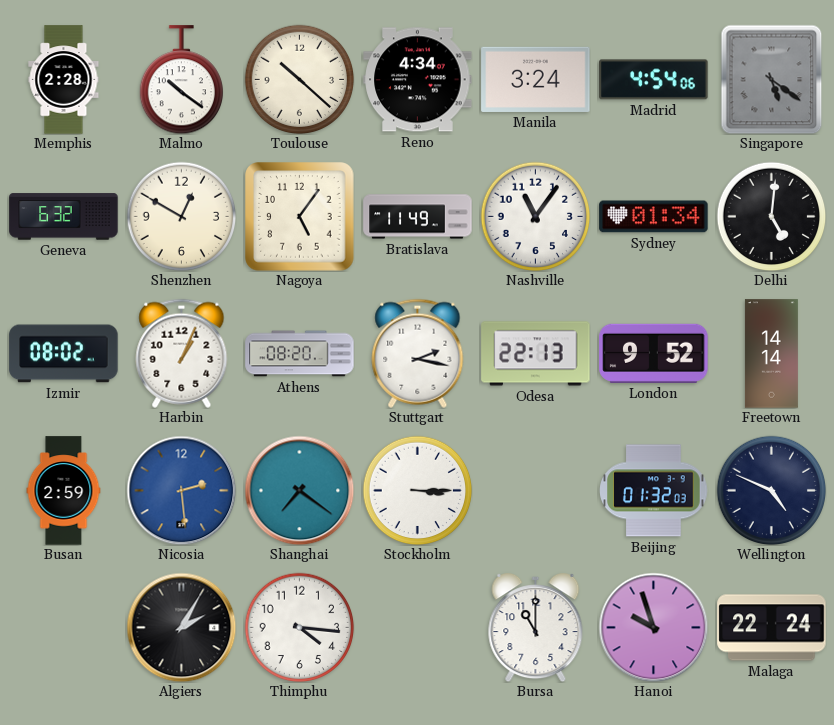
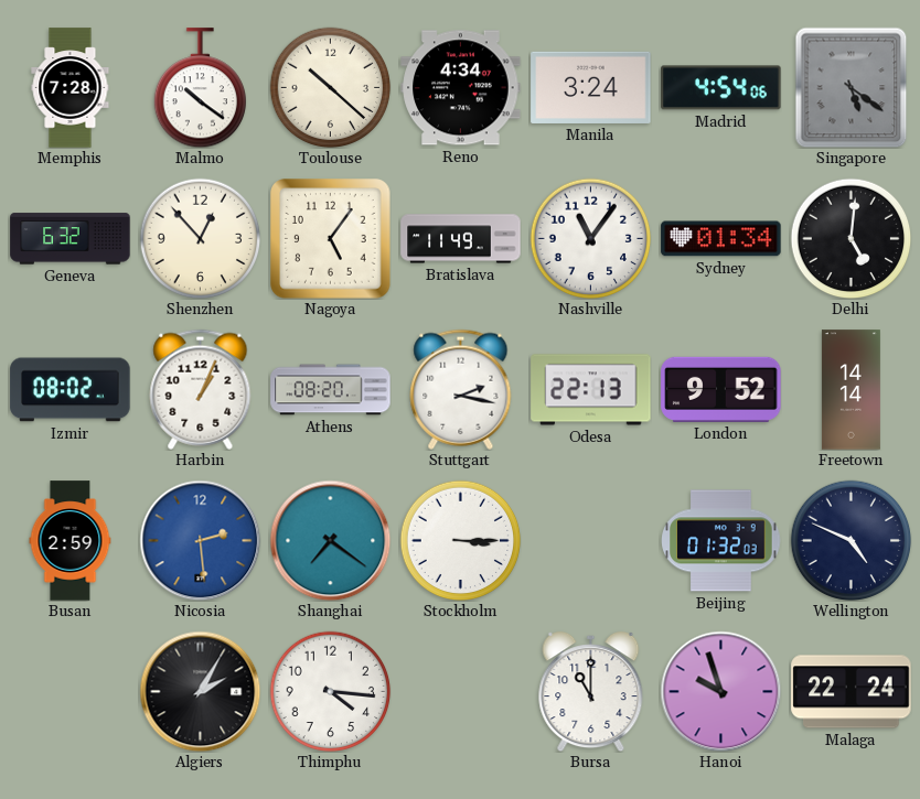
Memphis: 2:28 -> 7:28
Shenzhen: 12:50 -> 12:53
